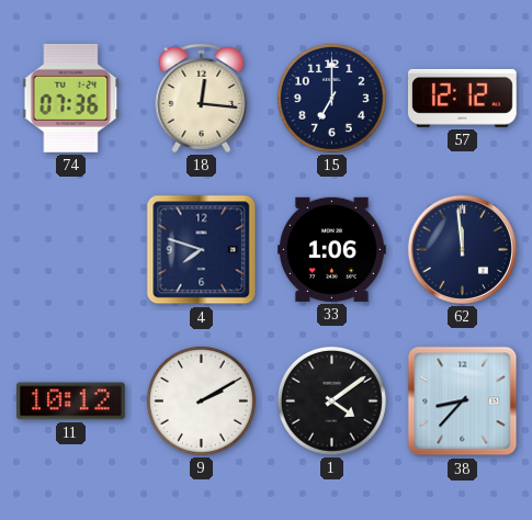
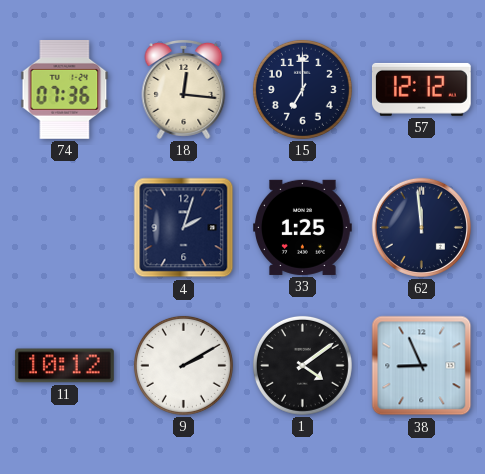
4: 7:48 -> 2:03
33: 1:06 -> 1:25
38: 8:37 -> 8:56
